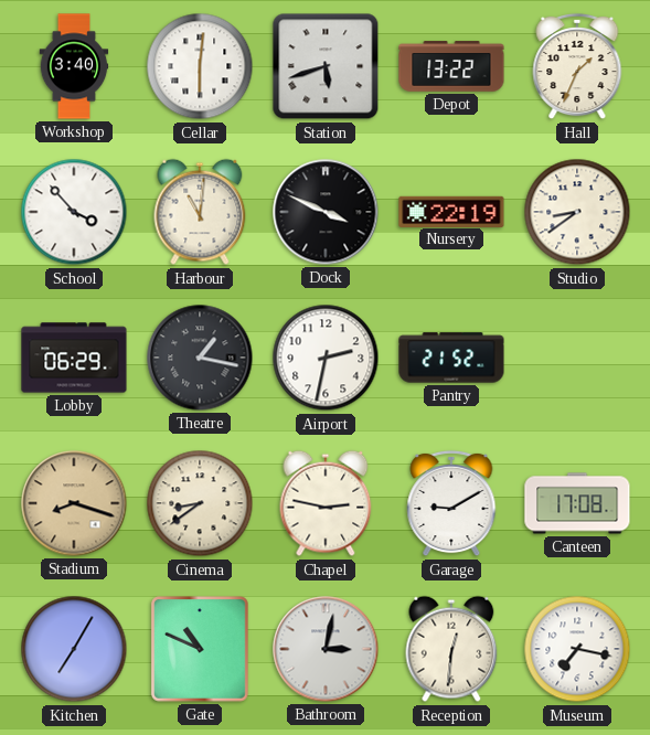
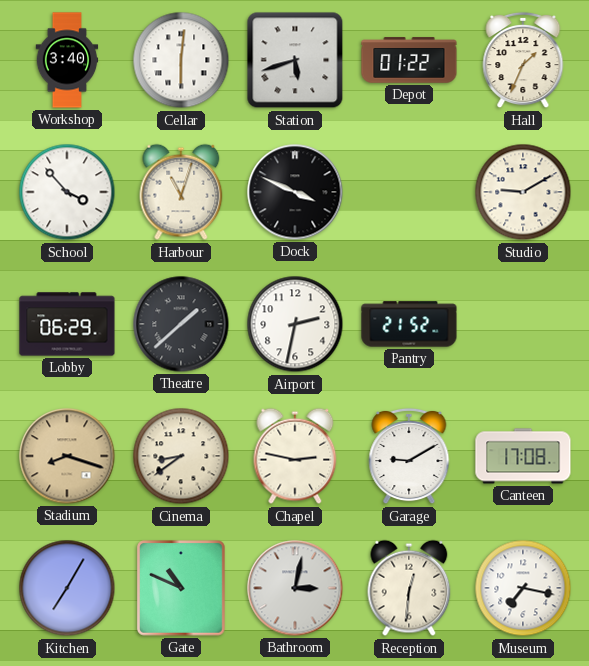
Depot: 13:22 -> 01:22
Harbour: 11:01 -> 11:03
Nursery: 22:19 -> none
Studio: 8:39 -> 9:10
Theatre: 1:17 -> 1:38
